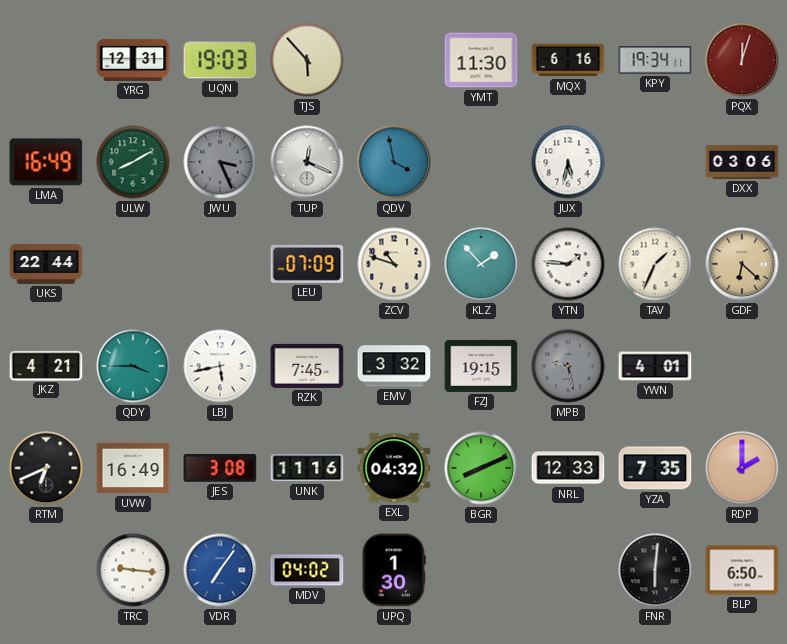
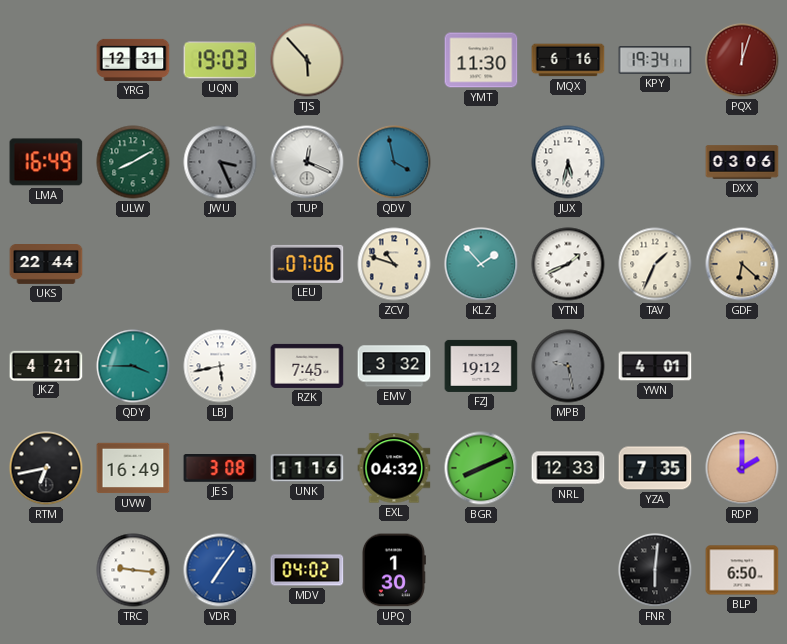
LEU: 07:09 -> 07:06
YTN: 1:46 -> 1:41
FZJ: 19:15 -> 19:12
RTM: 6:41 -> 6:43
